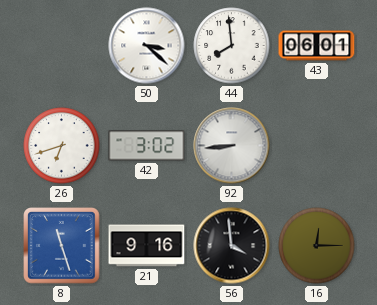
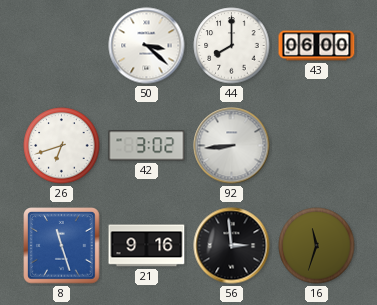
44: 7:59 -> 8:00
43: 06:01 -> 06:00
56: 3:59 -> 2:59
16: 12:15 -> 11:33
